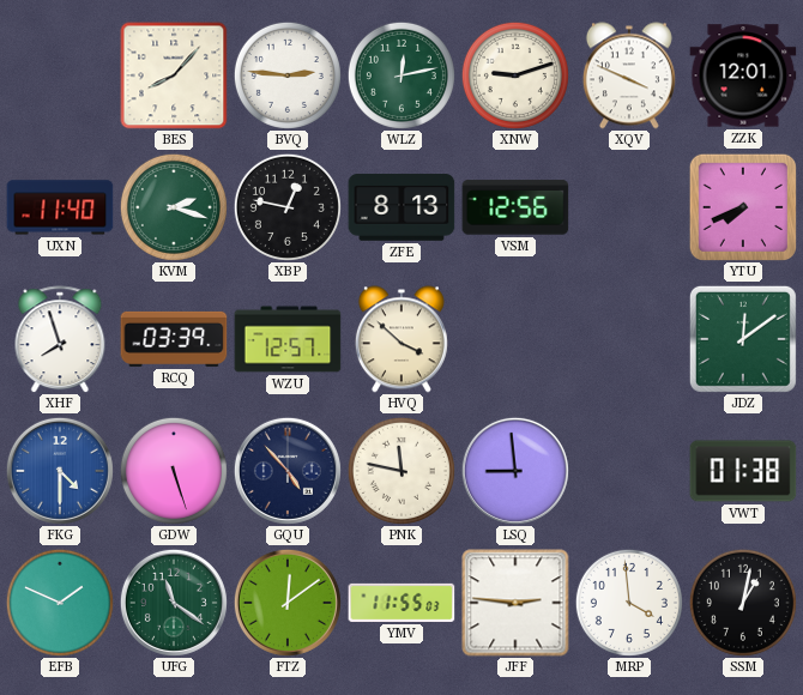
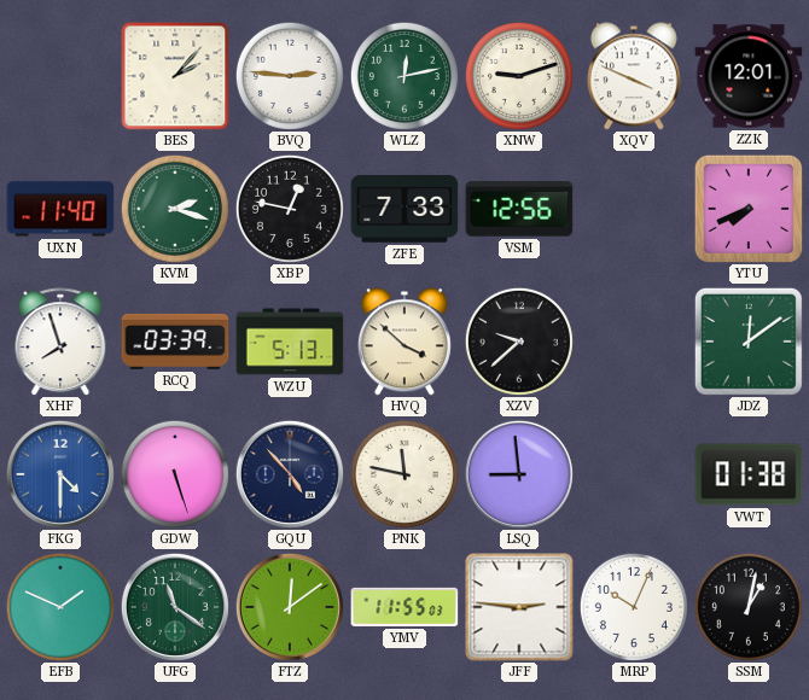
BES: 8:07 -> 2:07
ZFE: 8:13 -> 7:33
WZU: 12:57 -> 5:13
XZV: none -> 9:38
MRP: 3:59 -> 10:04
